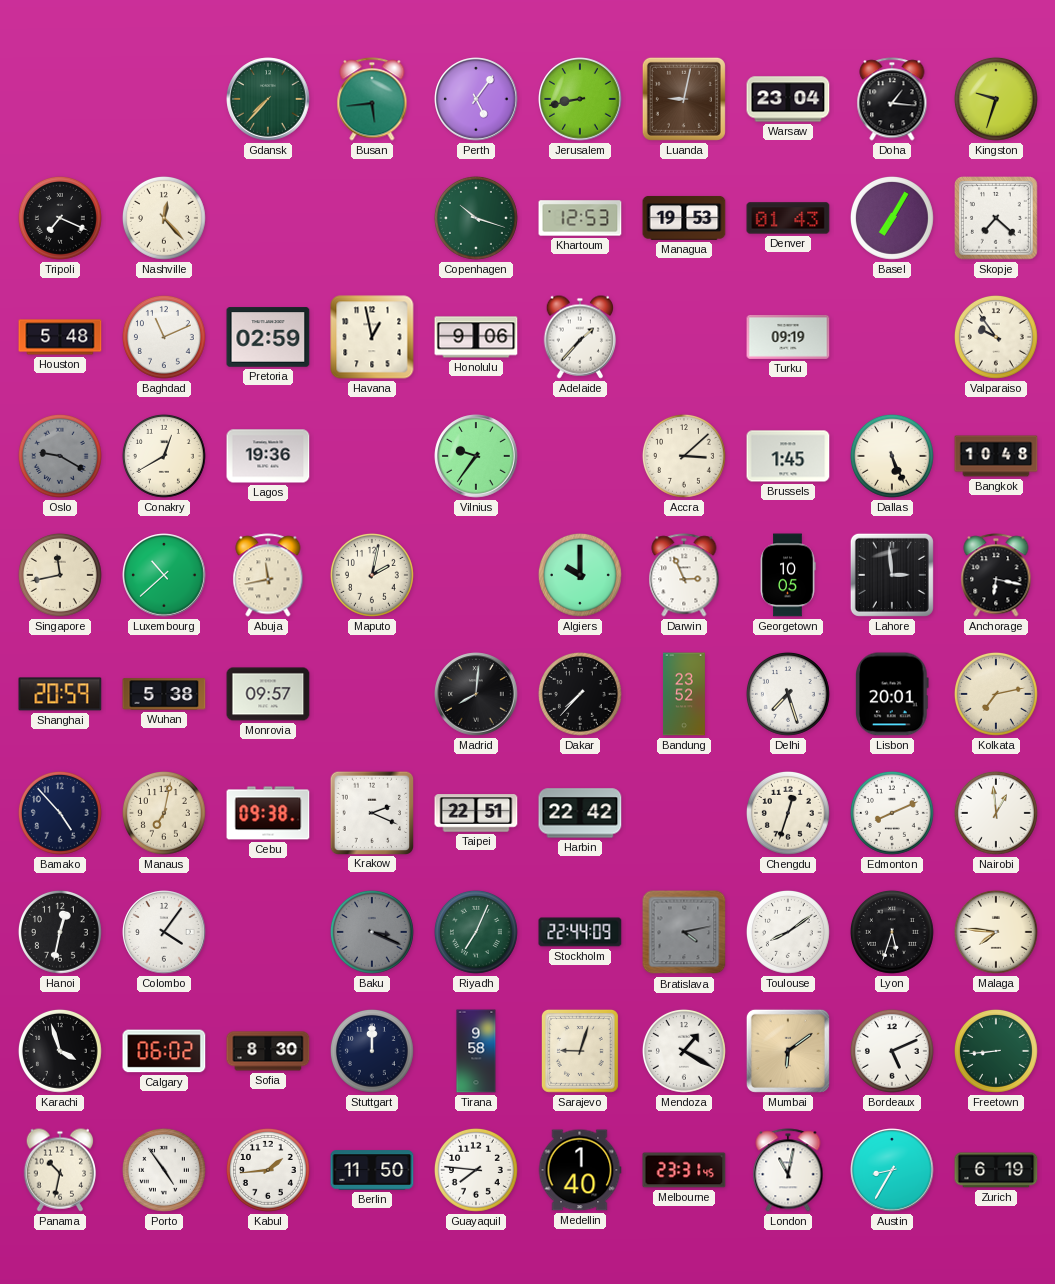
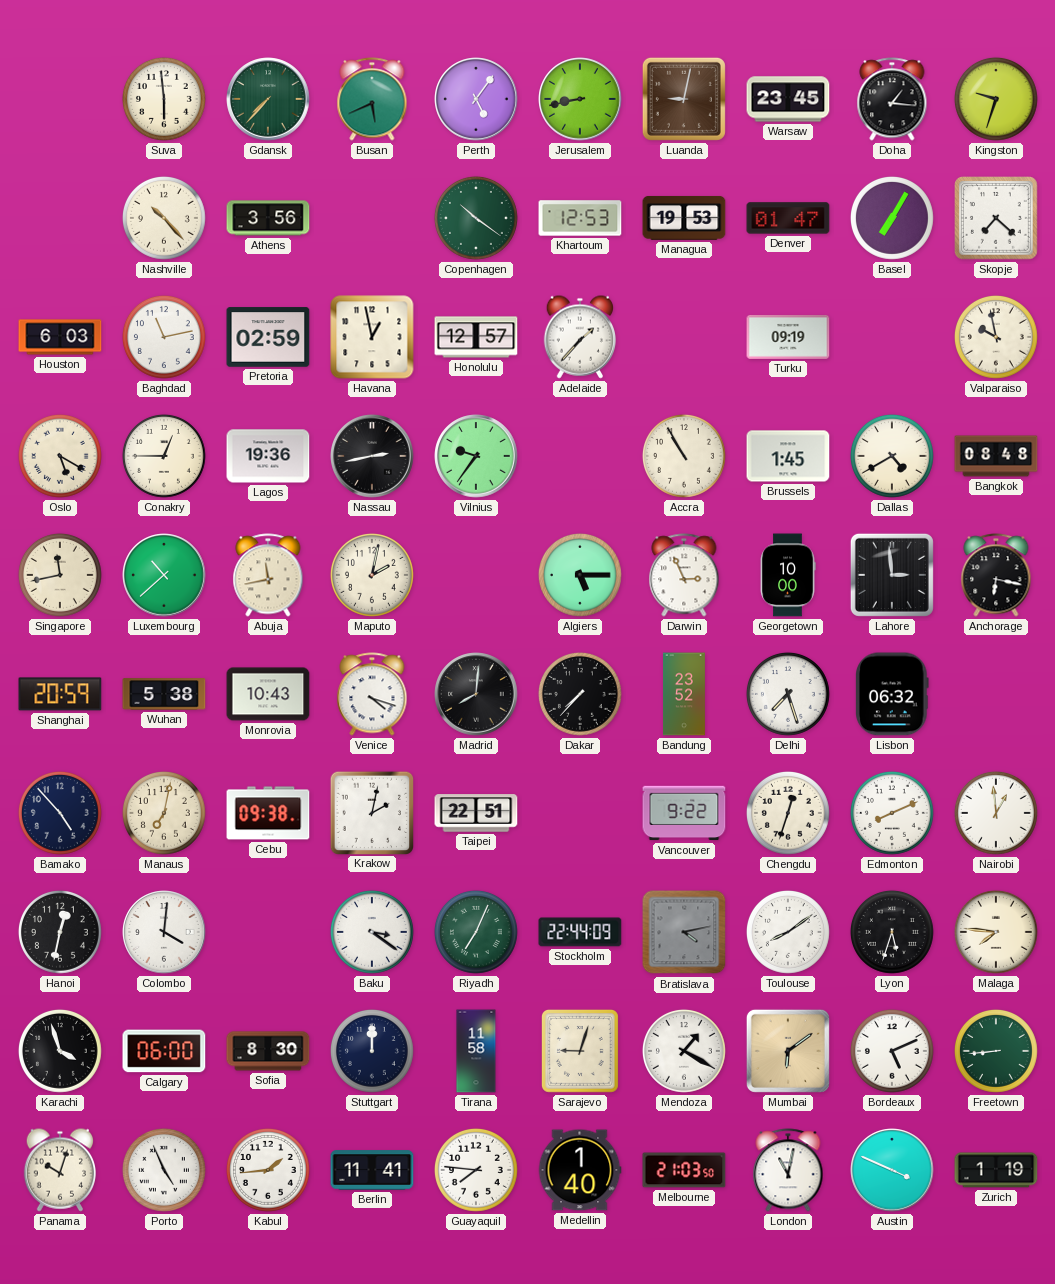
Suva: none -> 5:59
Busan: 5:44 -> 5:41
Warsaw: 23:04 -> 23:45
Tripoli: 7:19 -> none
Nashville: 12:23 -> 10:23
Athens: none -> 3:56
Copenhagen: 10:18 -> 10:21
Denver: 01:43 -> 01:47
Houston: 5:48 -> 6:03
Baghdad: 11:11 -> 11:13
Honolulu: 9:06 -> 12:57
Valparaiso: 9:54 -> 9:58
Oslo: 9:20 -> 5:20
Oslo dial: grey -> cream
Conakry: 12:40 -> 12:45
Nassau: none -> 2:43
Accra: 3:08 -> 10:55
Dallas: 5:26 -> 4:40
Bangkok: 10:48 -> 08:48
Algiers: 10:00 -> 5:15
Georgetown: 10:05 -> 10:00
Monrovia: 09:57 -> 10:43
Venice: none -> 4:18
Lisbon: 20:01 -> 06:32
Kolkata: 7:13 -> none
Krakow: 2:19 -> 2:02
Harbin: 22:42 -> none
Vancouver: none -> 9:22
Colombo: 4:06 -> 4:01
Baku: 3:19 -> 3:21
Baku dial: grey -> white
Calgary: 06:02 -> 06:00
Tirana: 9:58 -> 11:58
Panama: 10:32 -> 10:03
Porto: 4:54 -> 4:56
Berlin: 11:50 -> 11:41
Melbourne: 23:31 -> 21:03
Austin: 8:35 -> 3:49
Zurich: 6:19 -> 1:19
